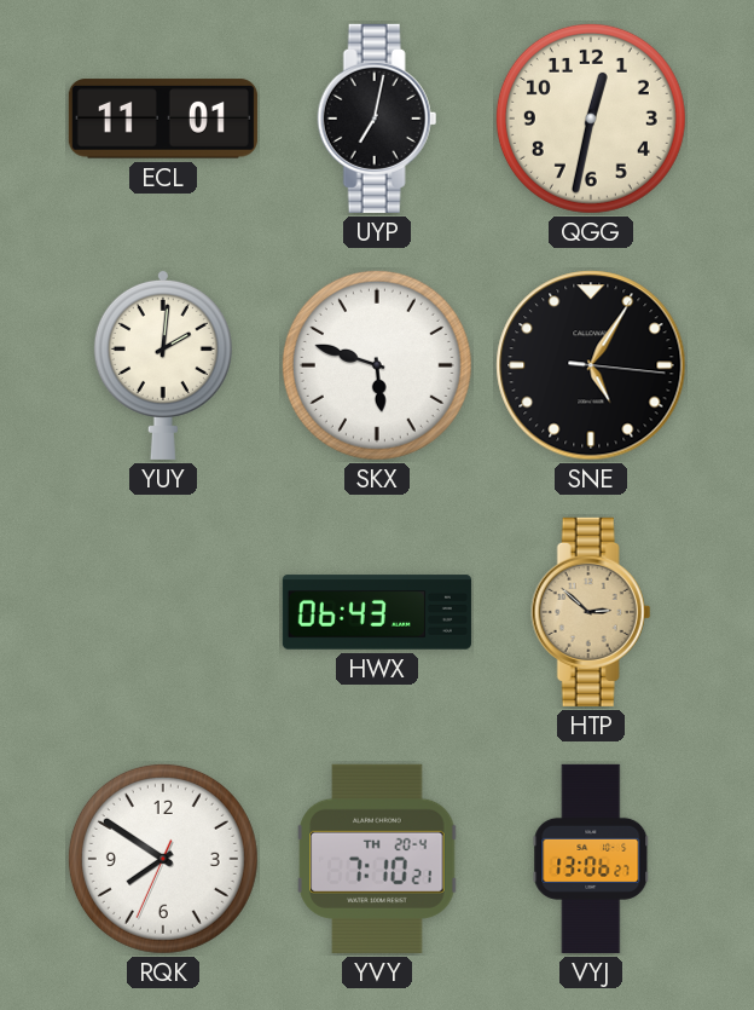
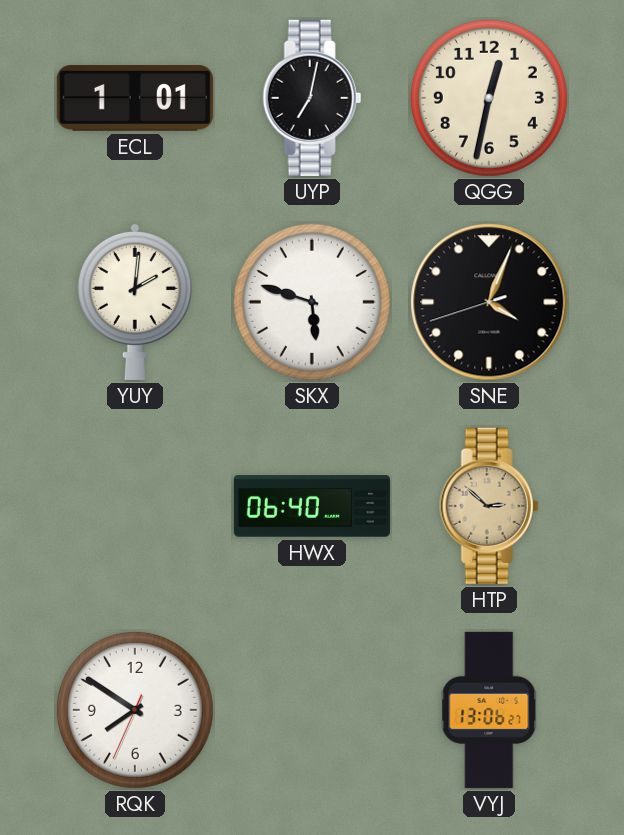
ECL: 11:01 -> 1:01
SNE: 5:05 -> 4:03
HWX: 06:43 -> 06:40
YVY: 7:10 -> none
